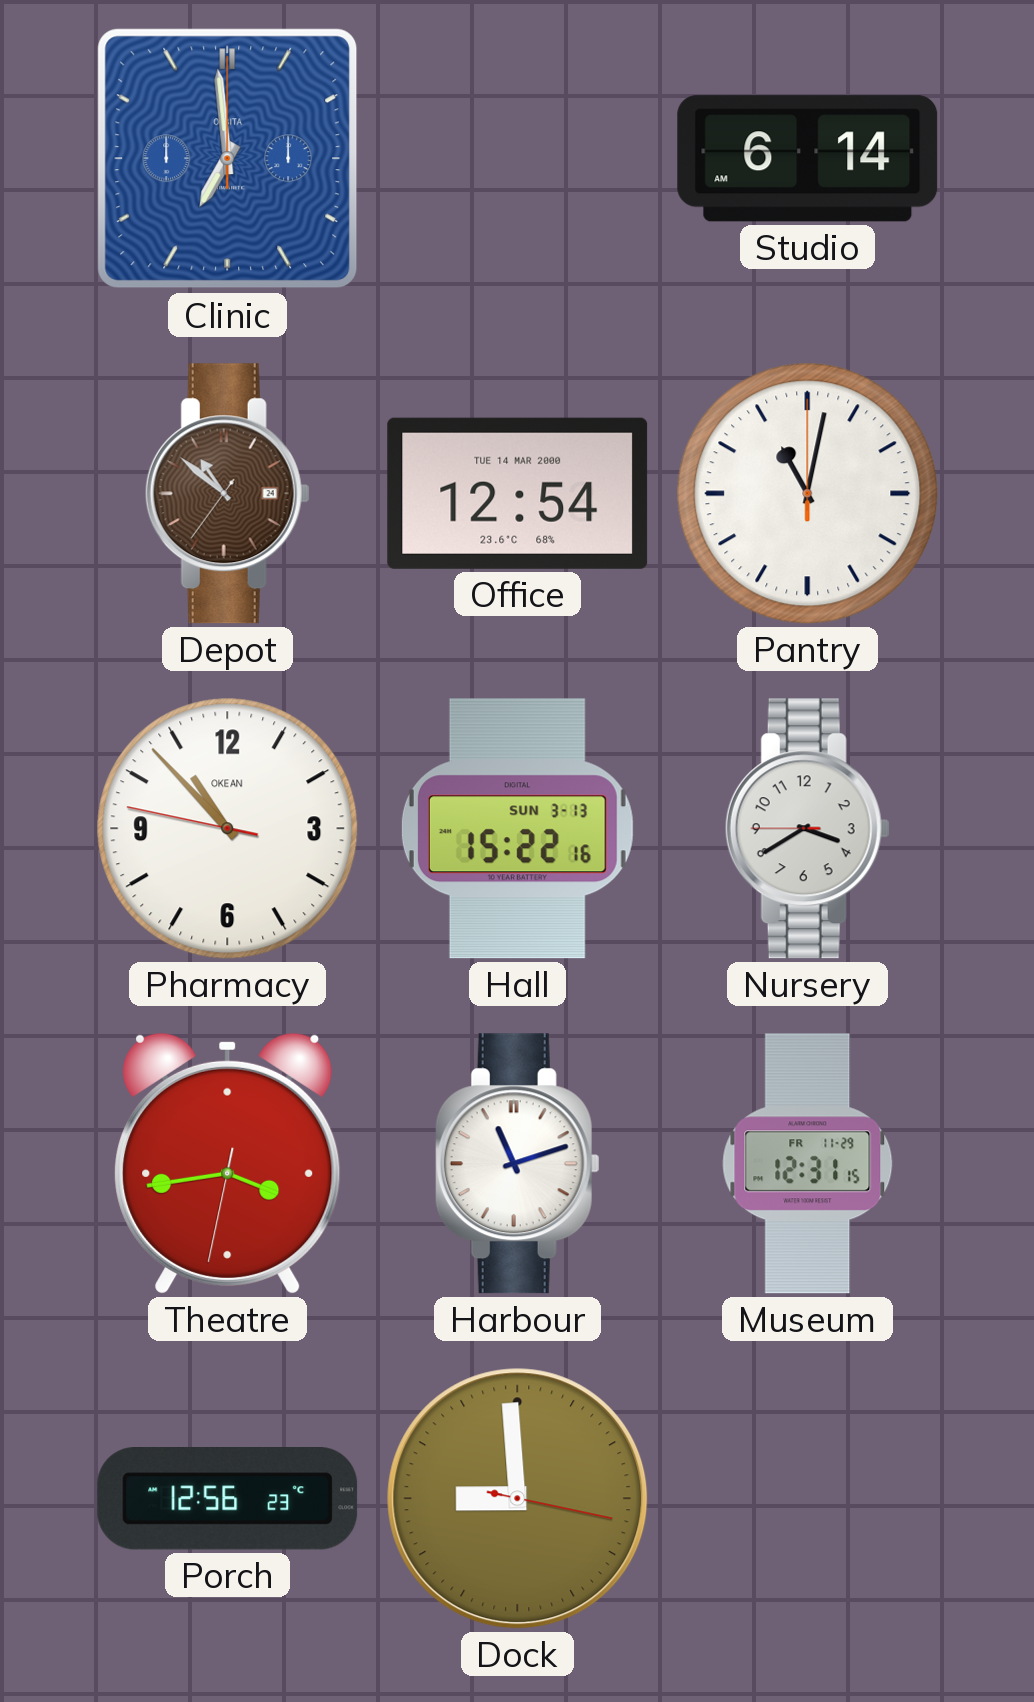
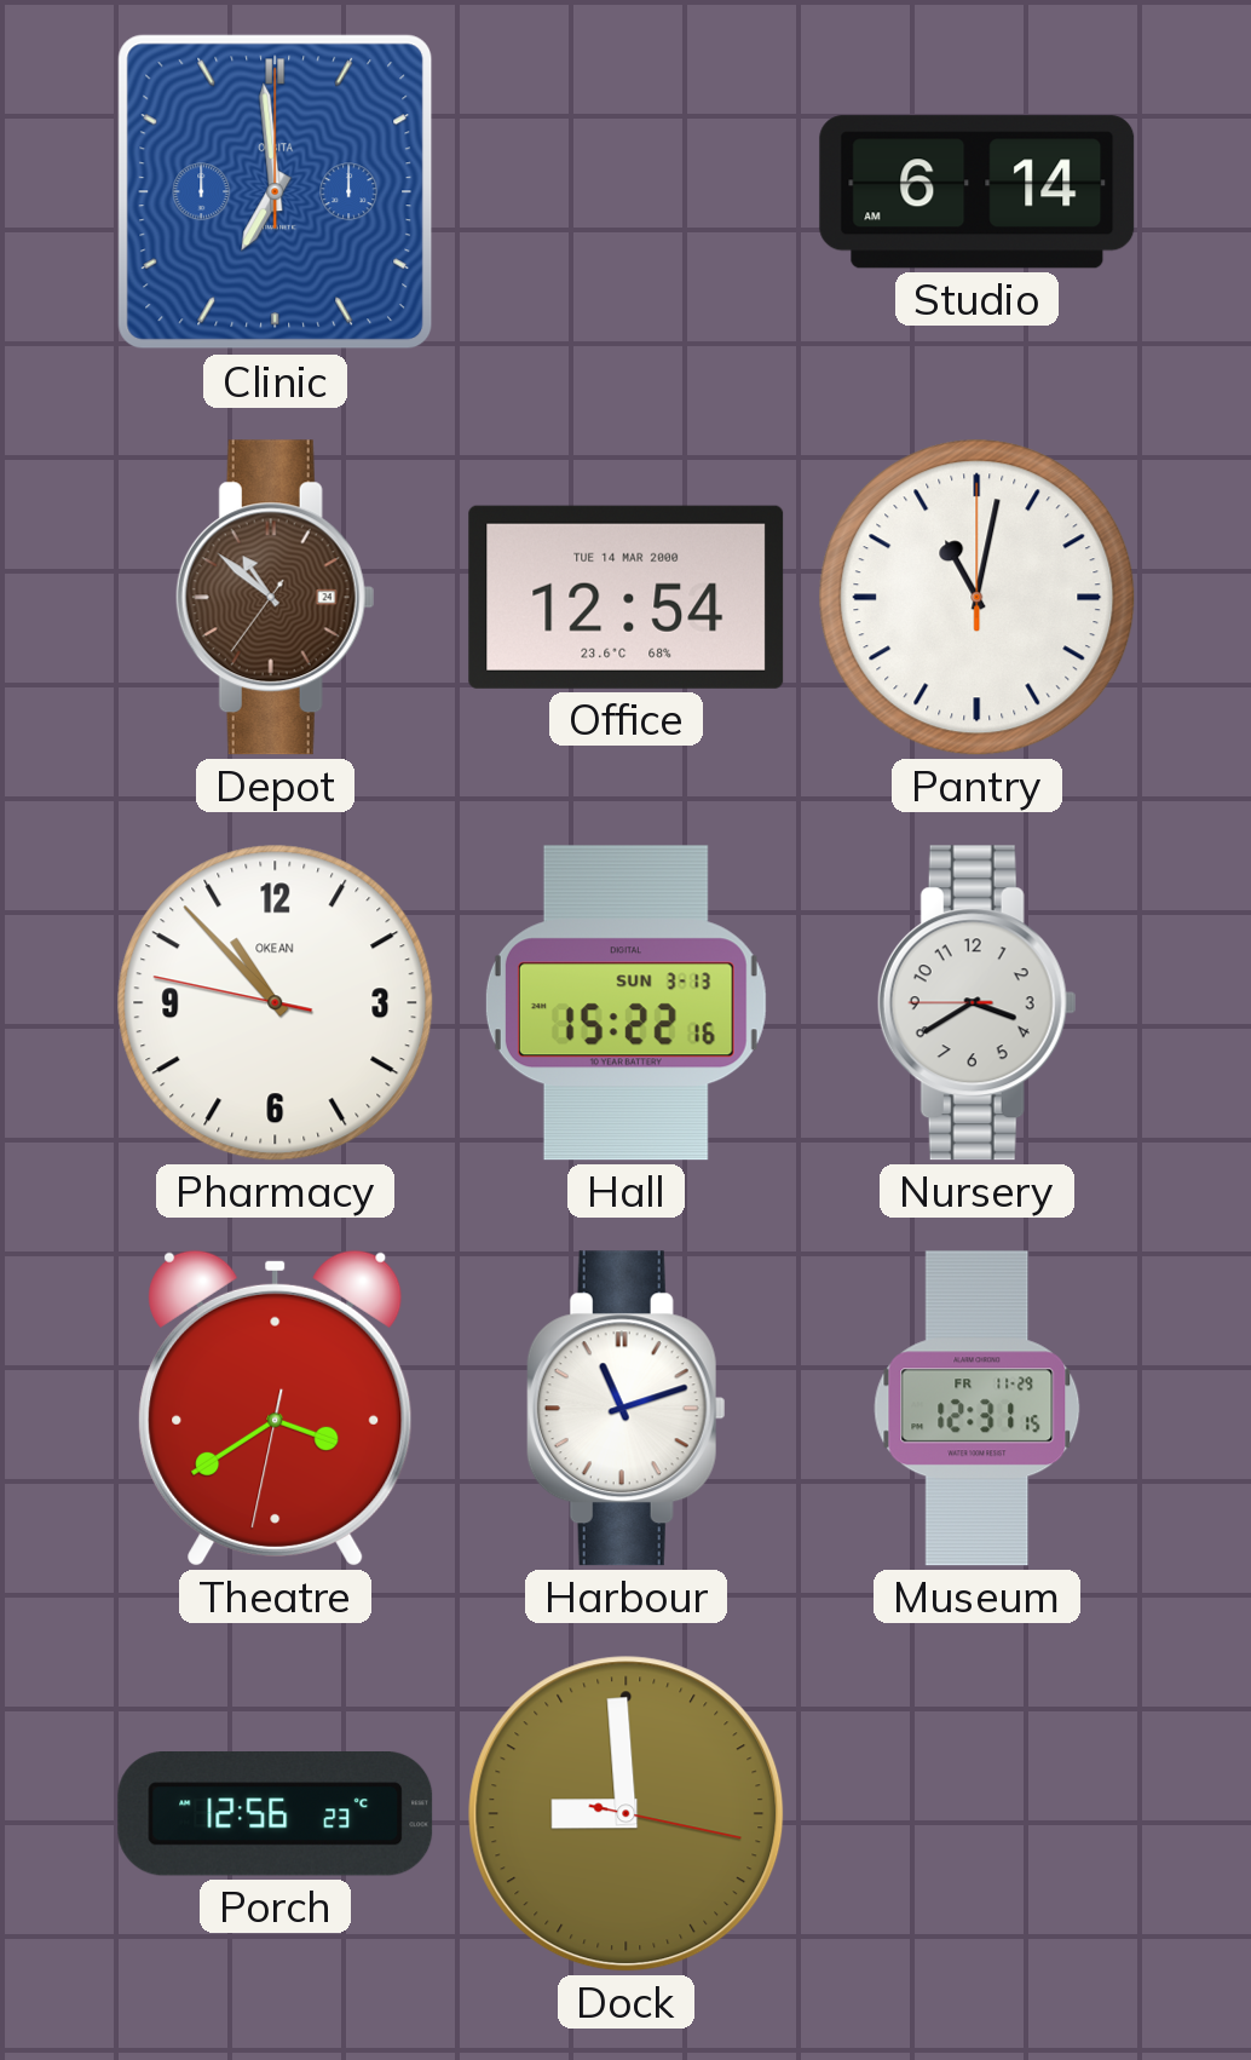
Theatre: 3:43 -> 3:39
